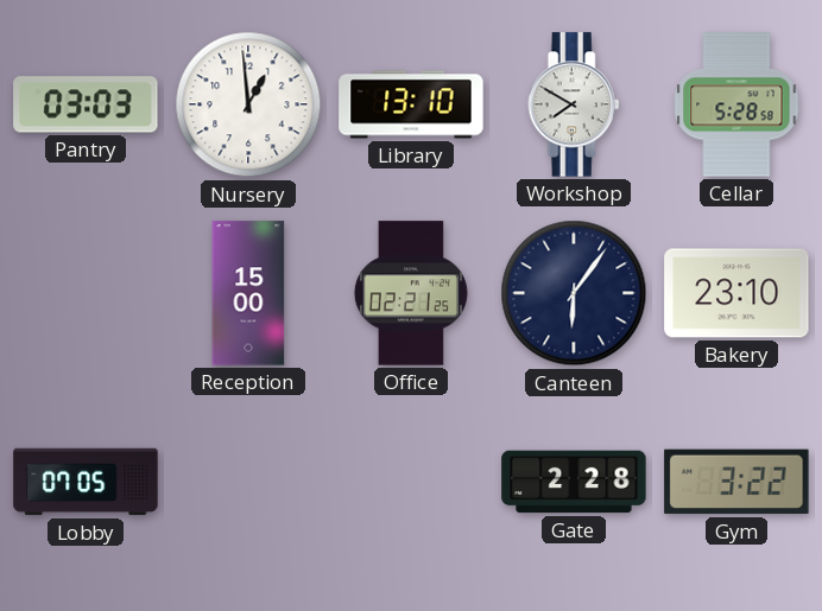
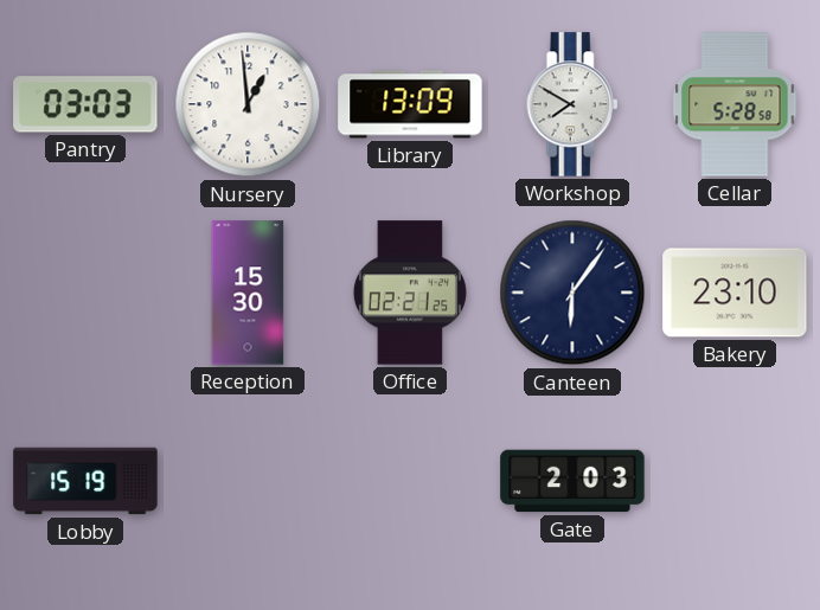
Library: 13:10 -> 13:09
Reception: 15:00 -> 15:30
Lobby: 07:05 -> 15:19
Gate: 2:28 -> 2:03
Gym: 3:22 -> none
